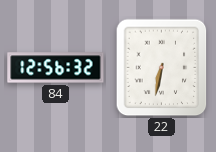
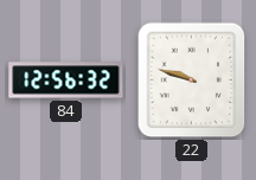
22: 6:32 -> 9:48
